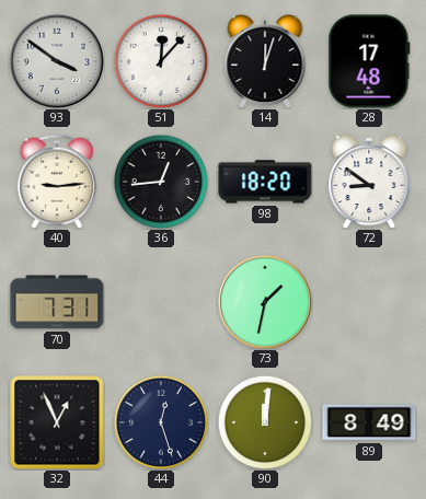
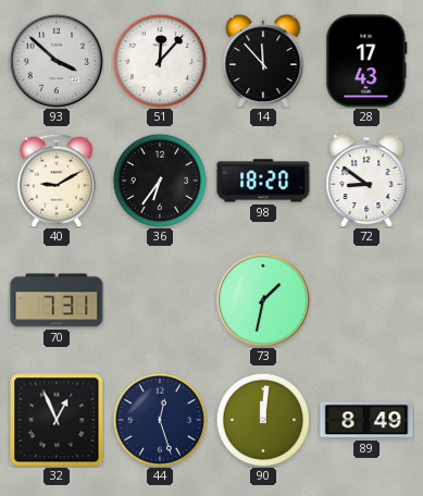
93: 3:51 -> 3:52
14: 12:03 -> 11:53
28: 17:48 -> 17:43
40: 9:14 -> 9:10
36: 12:44 -> 6:36
